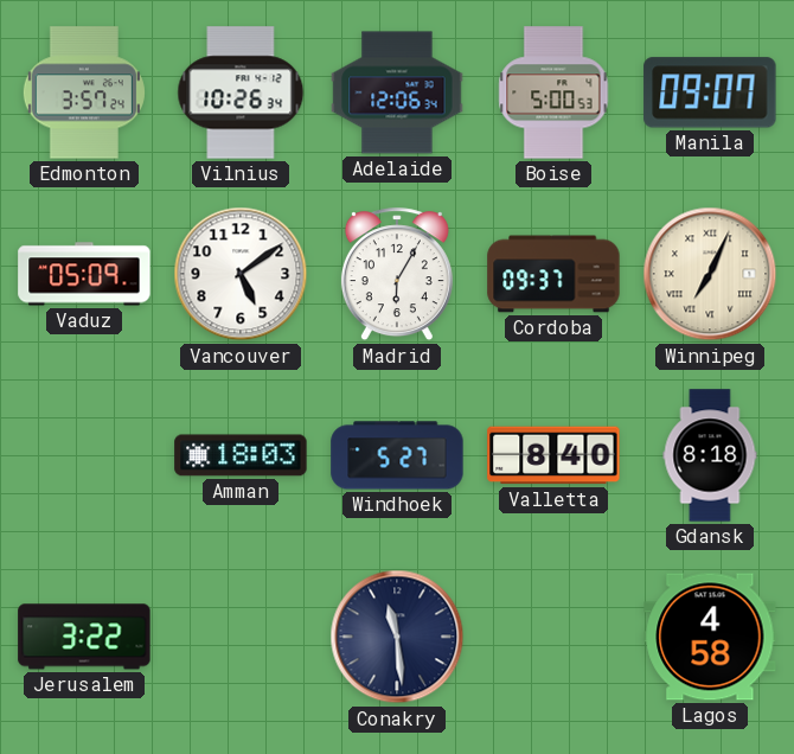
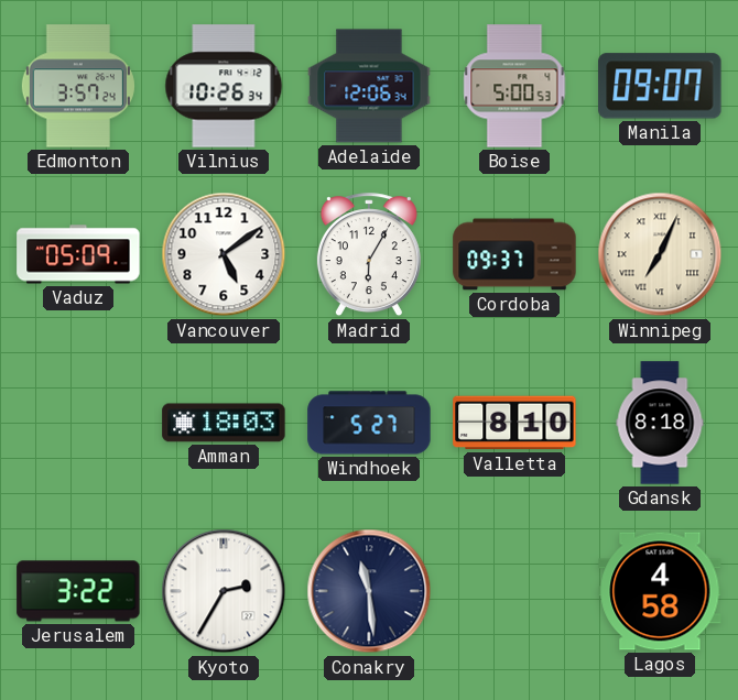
Valletta: 8:40 -> 8:10
Kyoto: none -> 2:35
